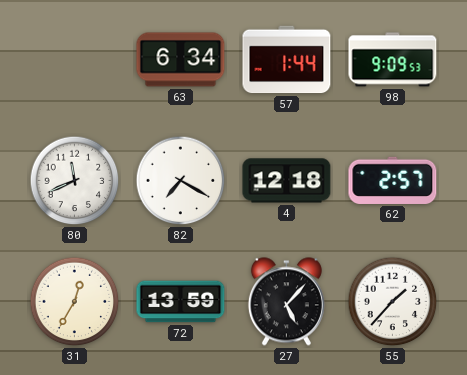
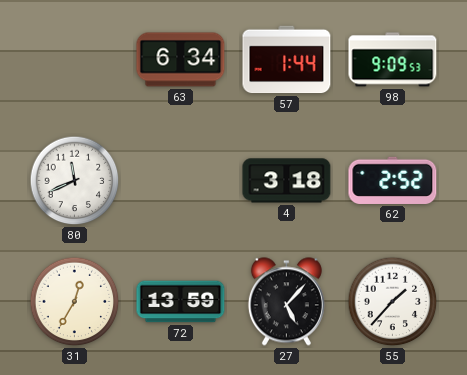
82: 7:20 -> none
4: 12:18 -> 3:18
62: 2:57 -> 2:52
